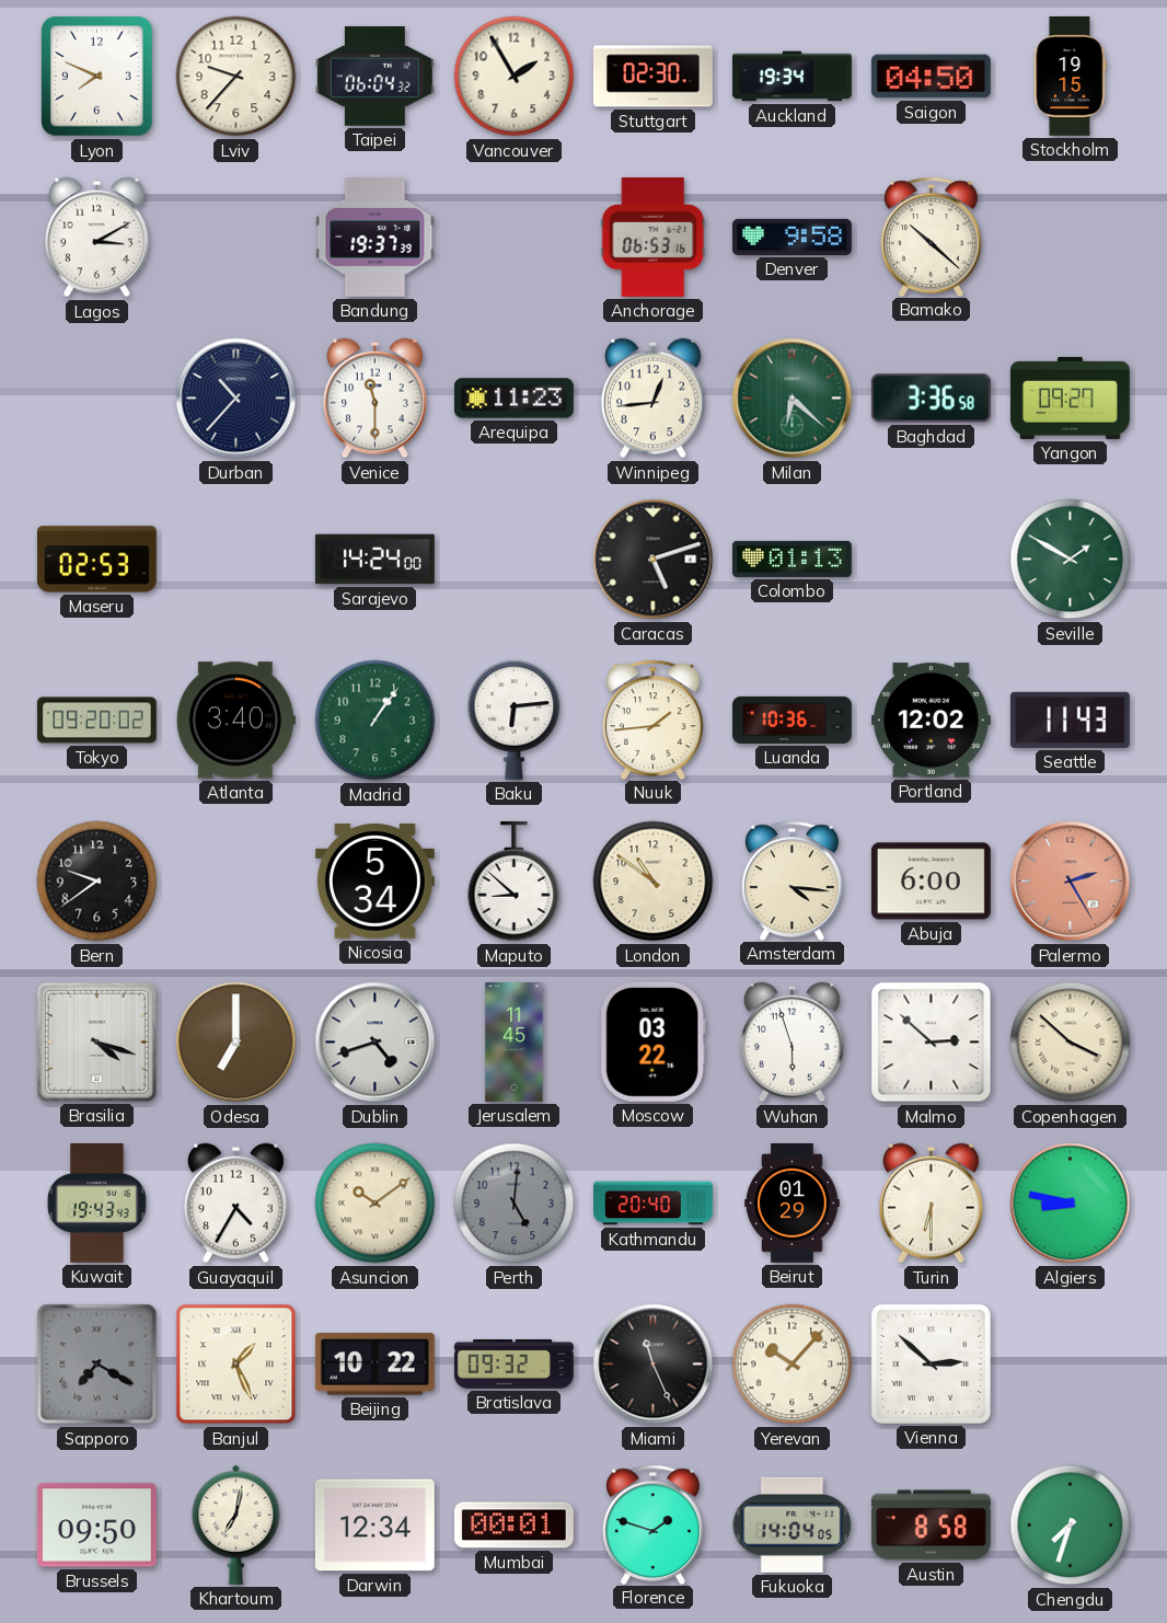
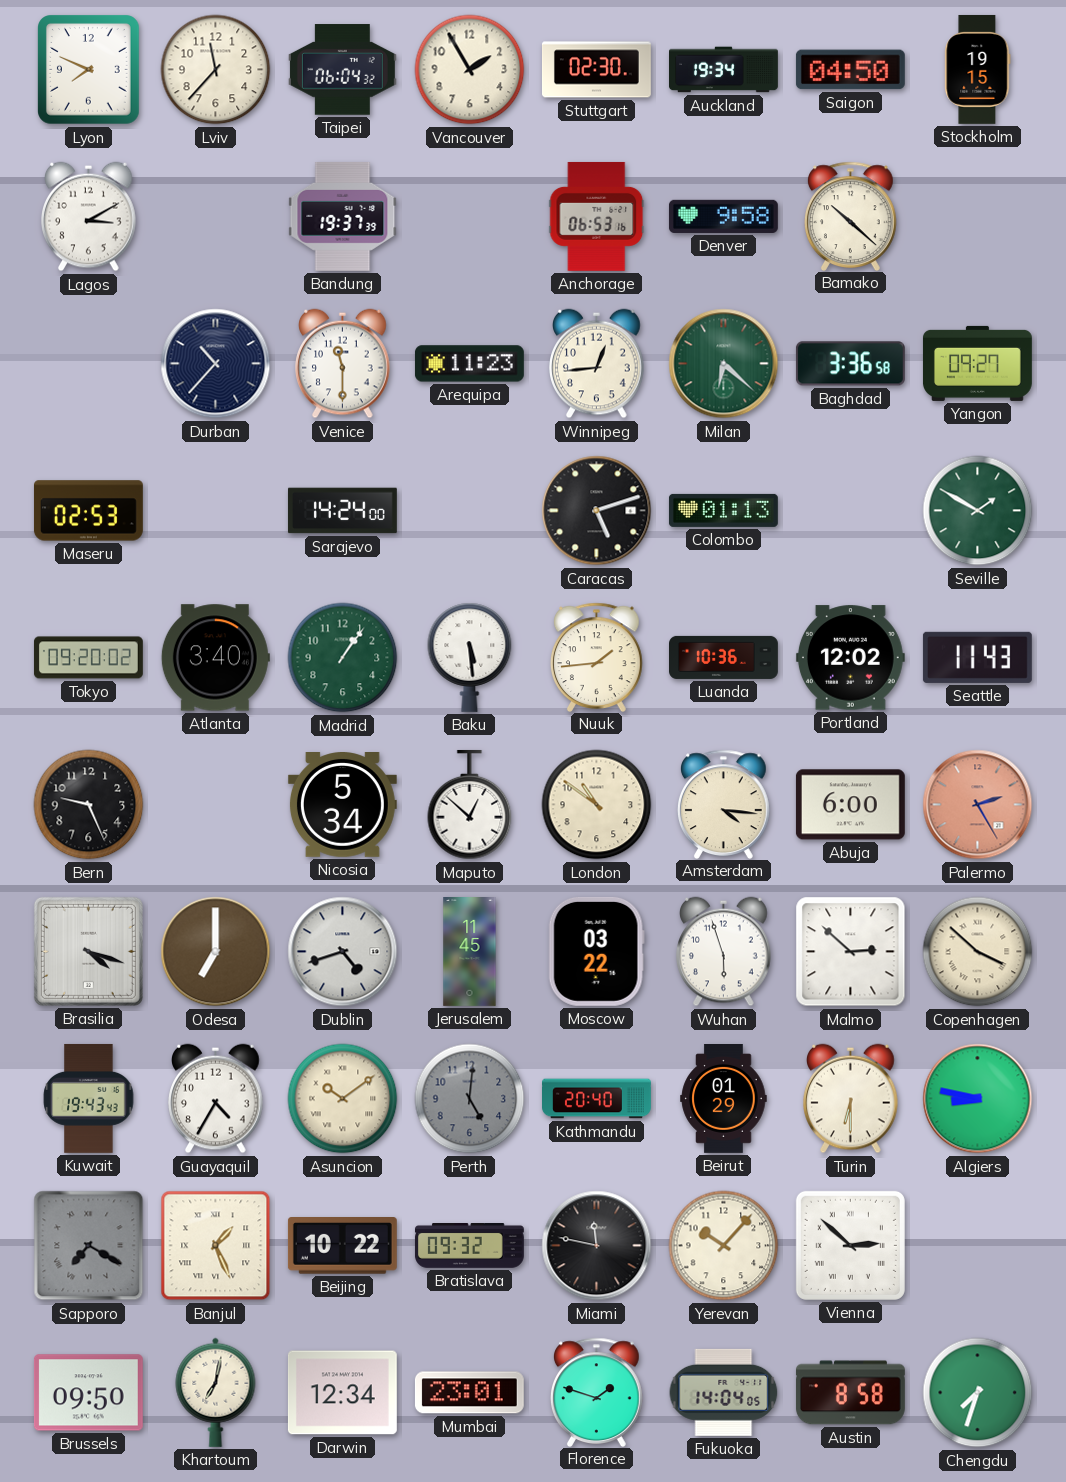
Lviv: 9:37 -> 11:37
Baku: 6:14 -> 5:29
Bern: 9:39 -> 9:26
Maputo: 8:52 -> 12:52
Miami: 11:26 -> 11:47
Mumbai: 00:01 -> 23:01
